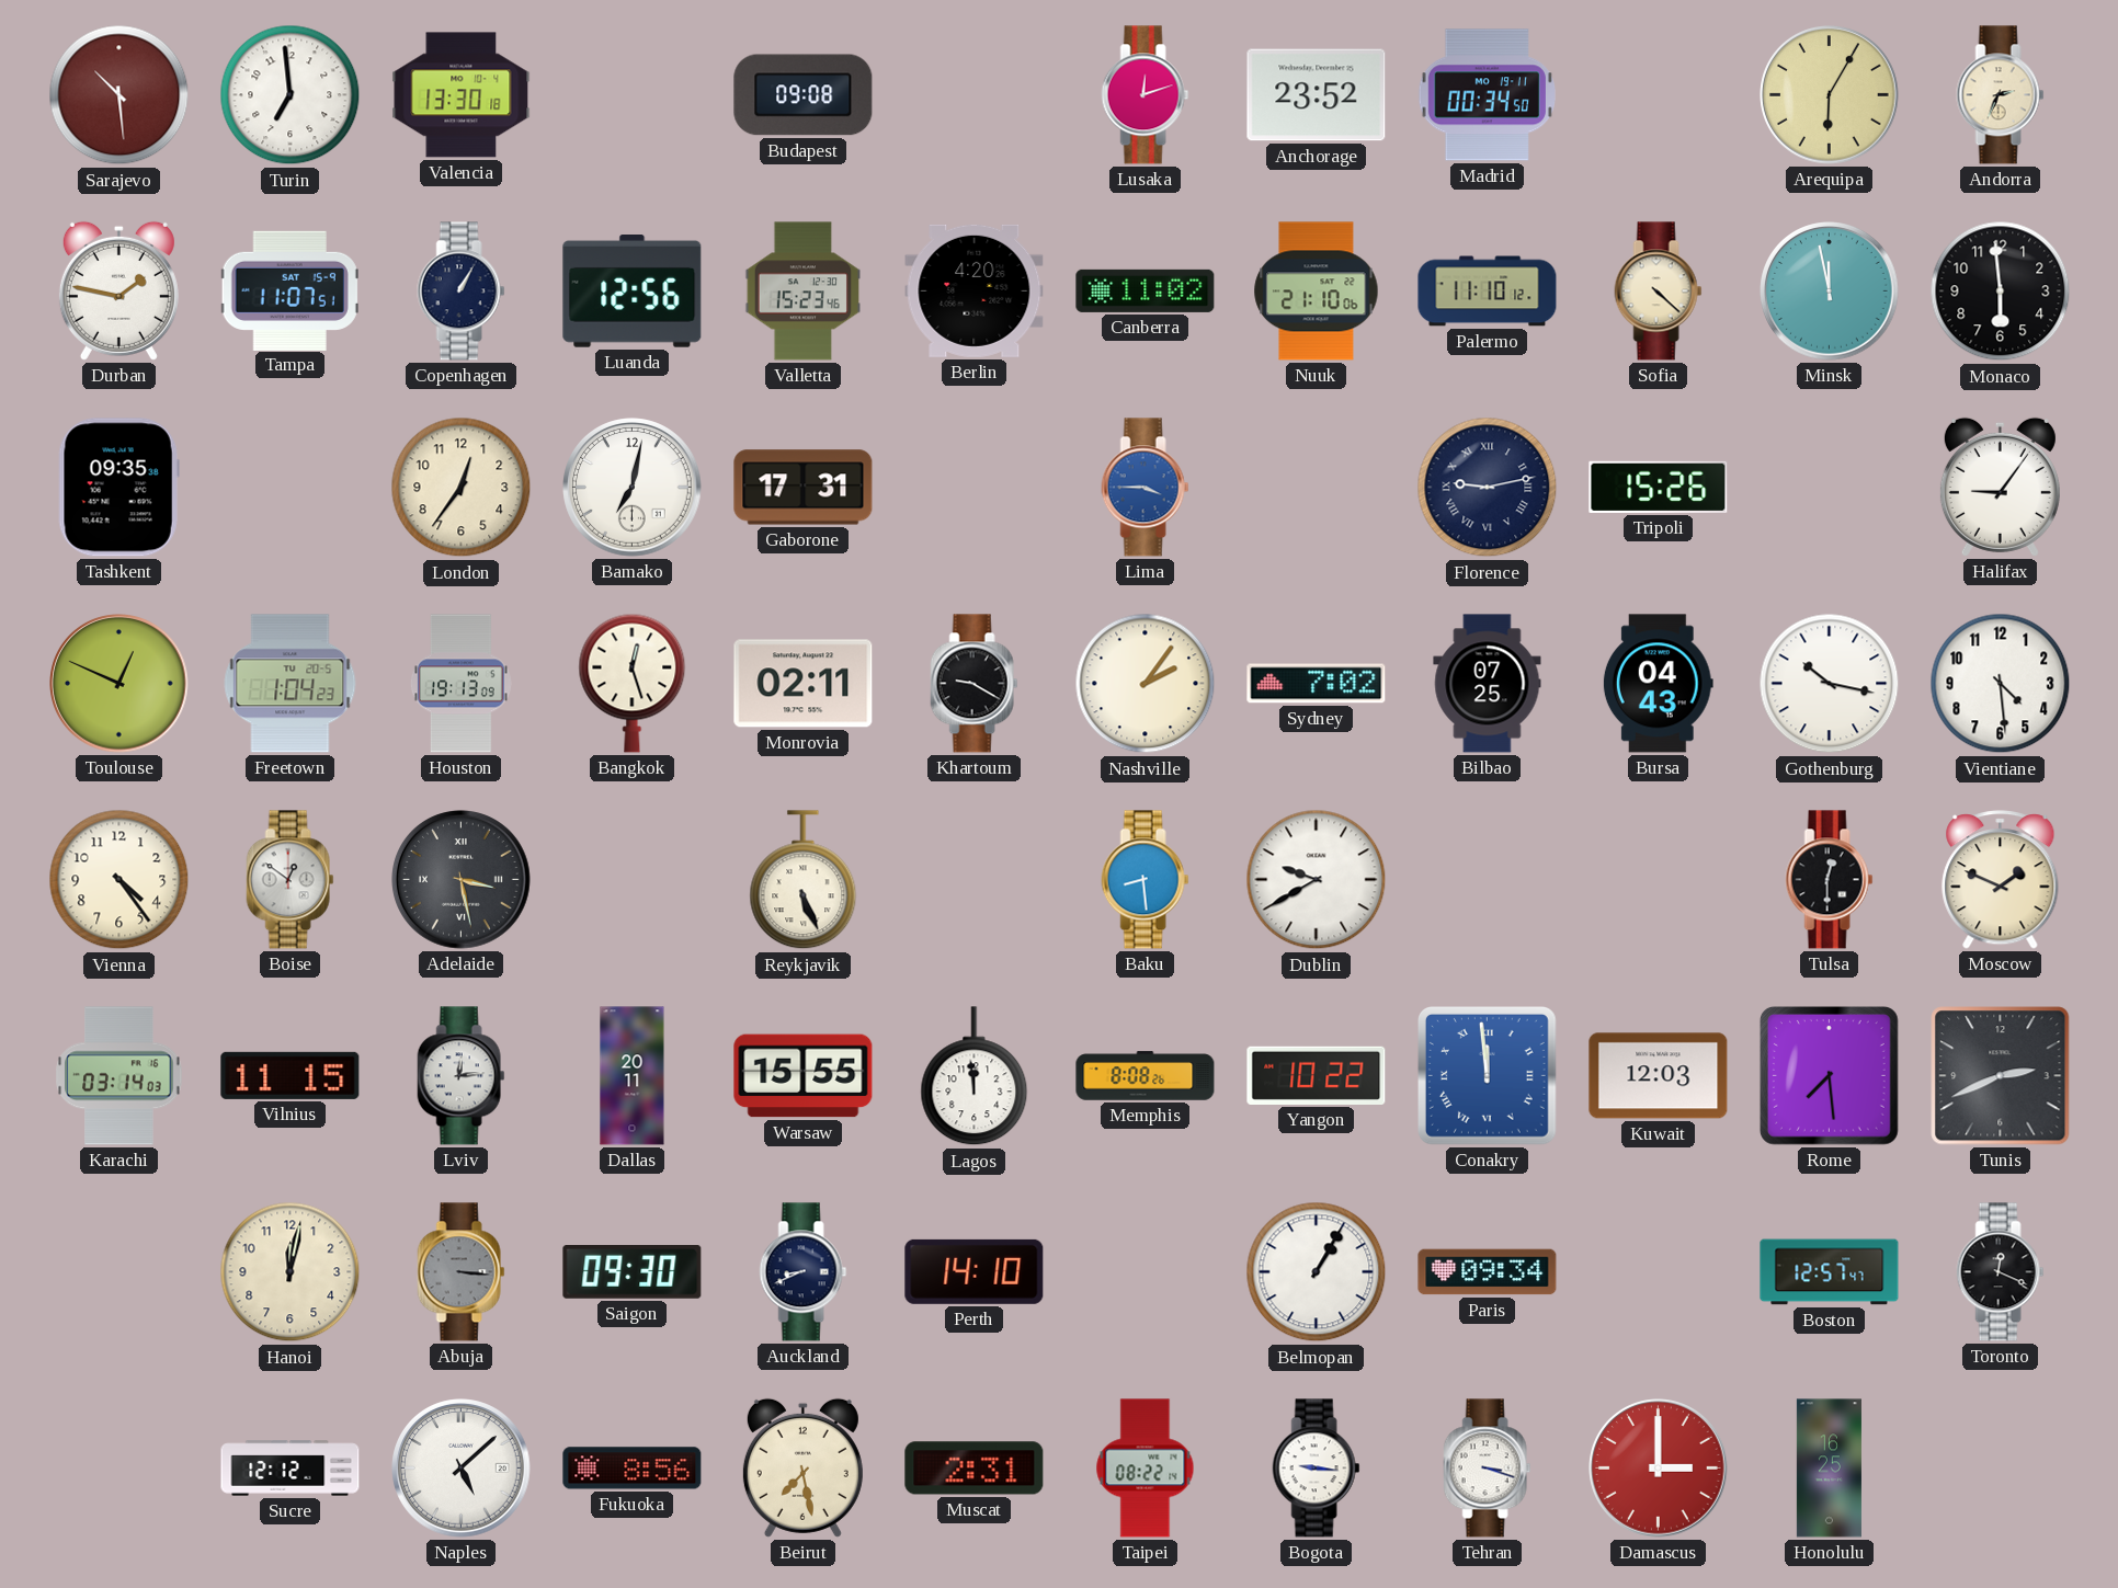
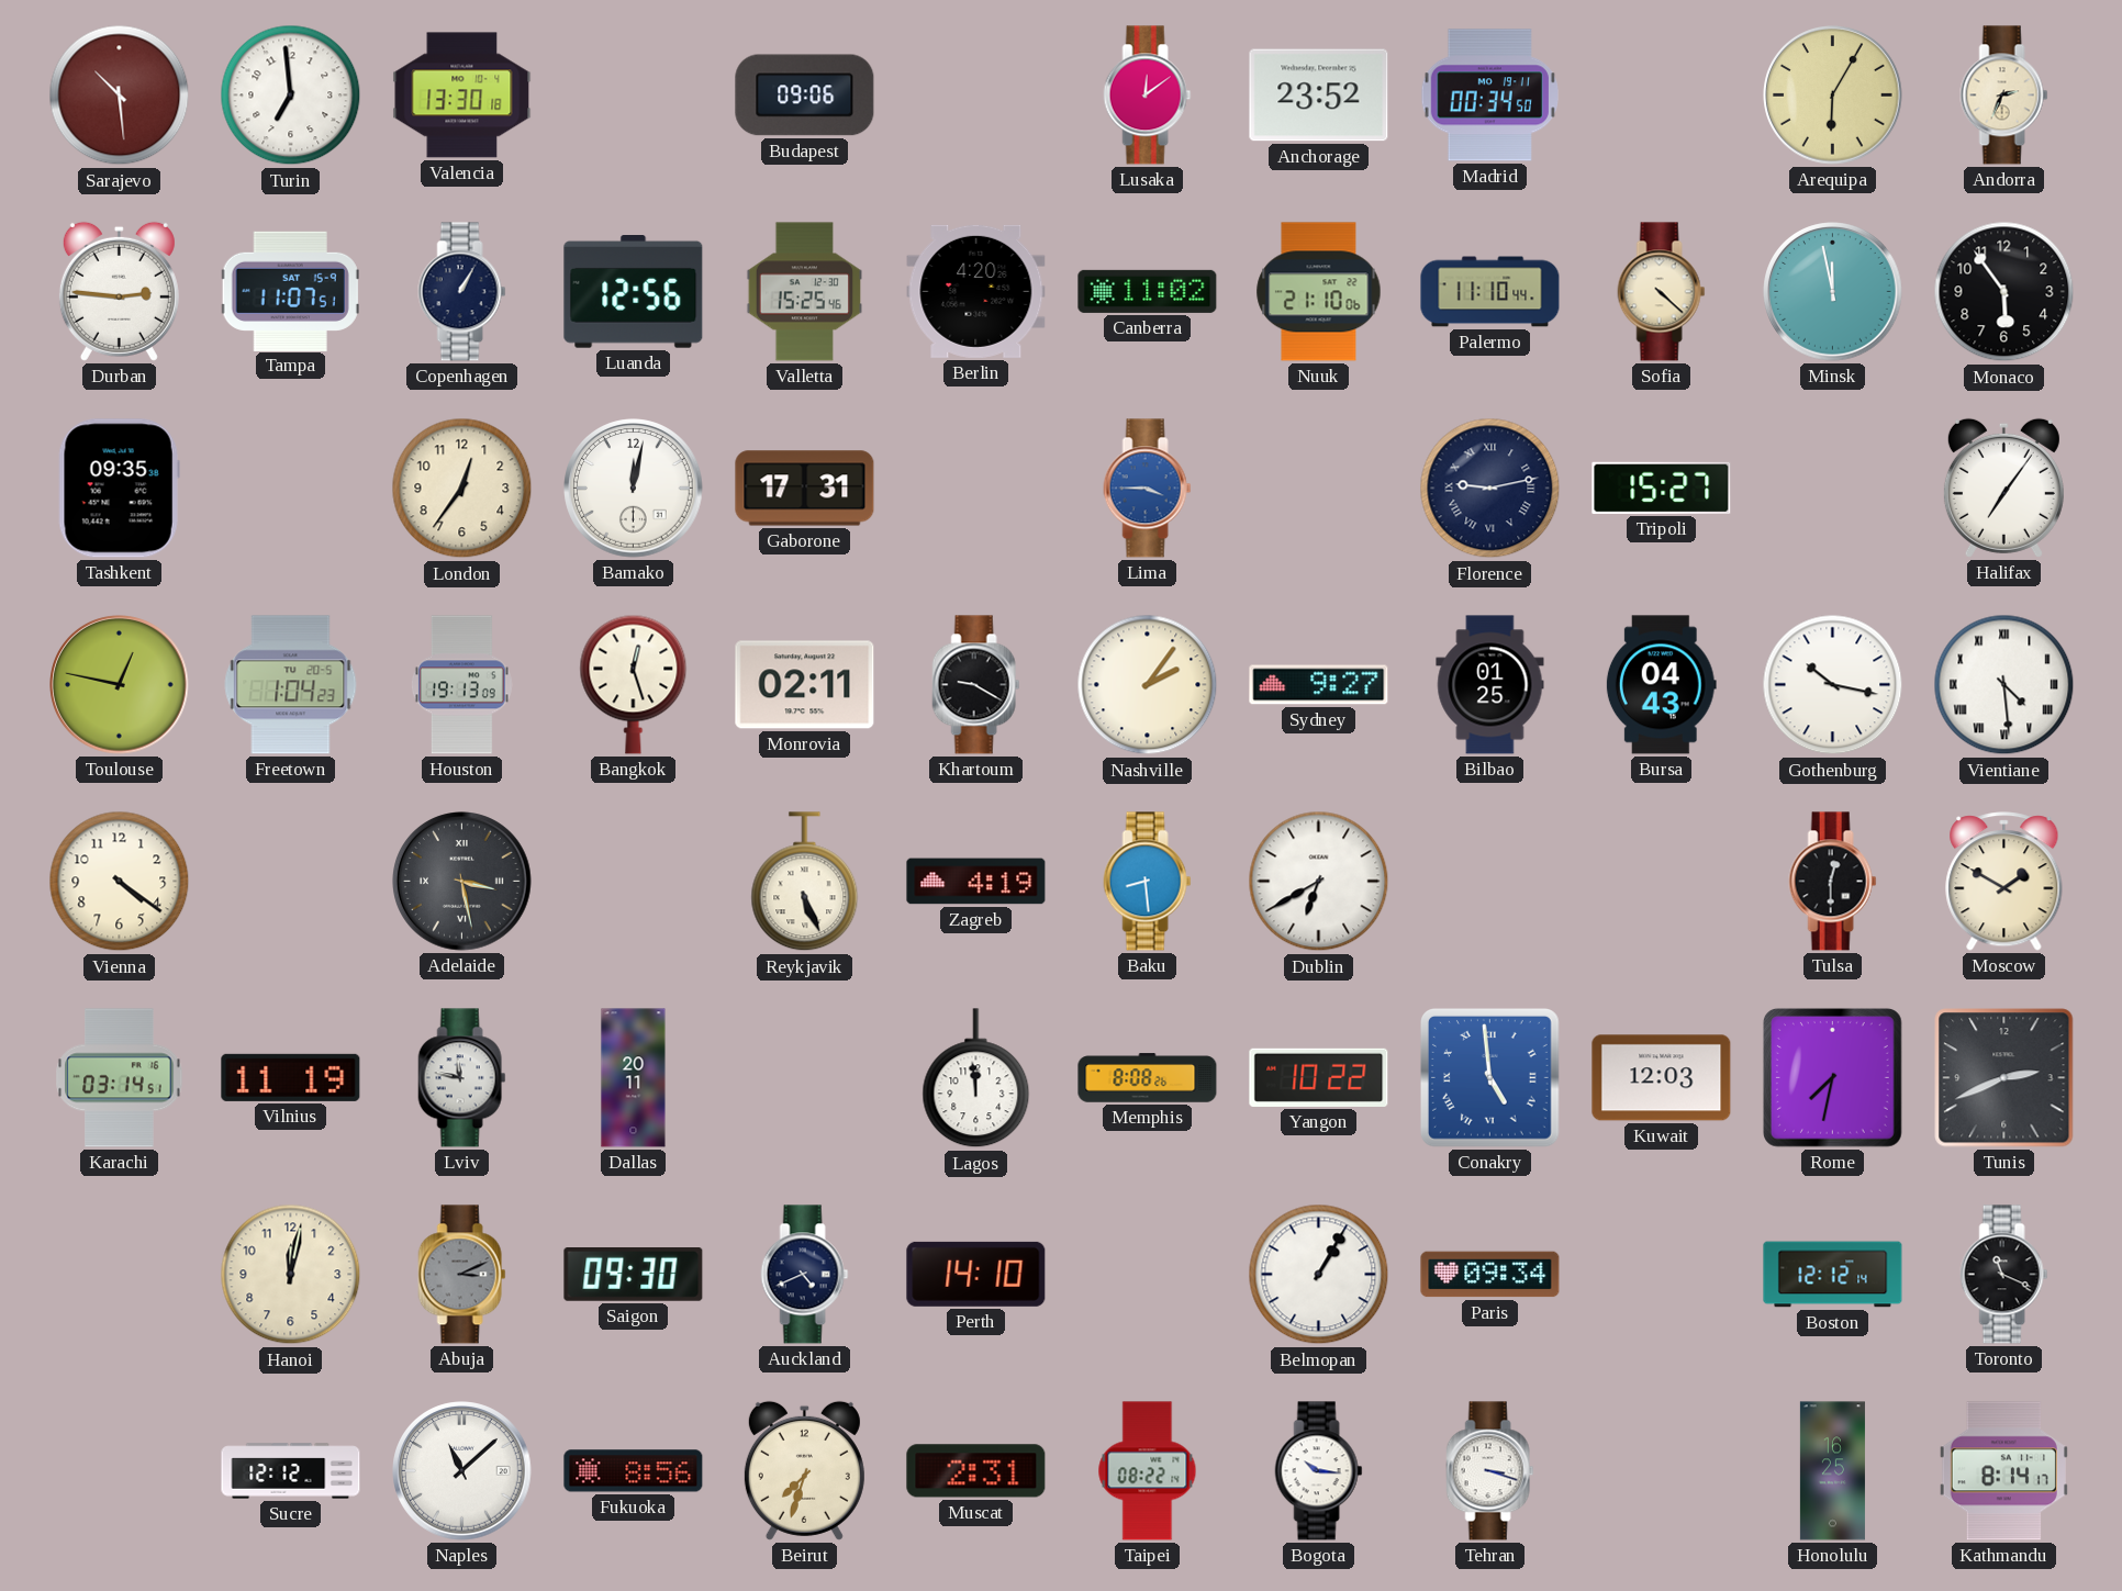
Budapest: 09:08 -> 09:06
Lusaka: 12:12 -> 12:09
Durban: 1:47 -> 2:46
Valletta: 15:23 -> 15:25
Palermo: 11:10:12 -> 11:10:44
Monaco: 5:59 -> 5:54
Bamako: 7:02 -> 12:02
Tripoli: 15:26 -> 15:27
Halifax: 9:06 -> 7:06
Toulouse: 12:49 -> 12:47
Sydney: 7:02 -> 9:27
Bilbao: 07:25 -> 01:25
Vientiane numerals: Arabic -> Roman
Vienna: 4:24 -> 4:21
Boise: 12:51 -> none
Zagreb: none -> 4:19
Dublin: 9:40 -> 6:40
Moscow: 1:49 -> 1:50
Karachi: 03:14:03 -> 03:14:51
Vilnius: 11:15 -> 11:19
Lviv: 12:14 -> 11:47
Warsaw: 15:55 -> none
Conakry: 11:59 -> 4:59
Rome: 7:29 -> 7:32
Abuja: 3:16 -> 3:11
Auckland: 8:41 -> 4:41
Boston: 12:57 -> 12:12
Toronto: 12:19 -> 11:19
Naples: 5:08 -> 11:08
Beirut: 7:28 -> 7:33
Bogota: 9:16 -> 10:16
Damascus: 3:00 -> none
Kathmandu: none -> 8:14
